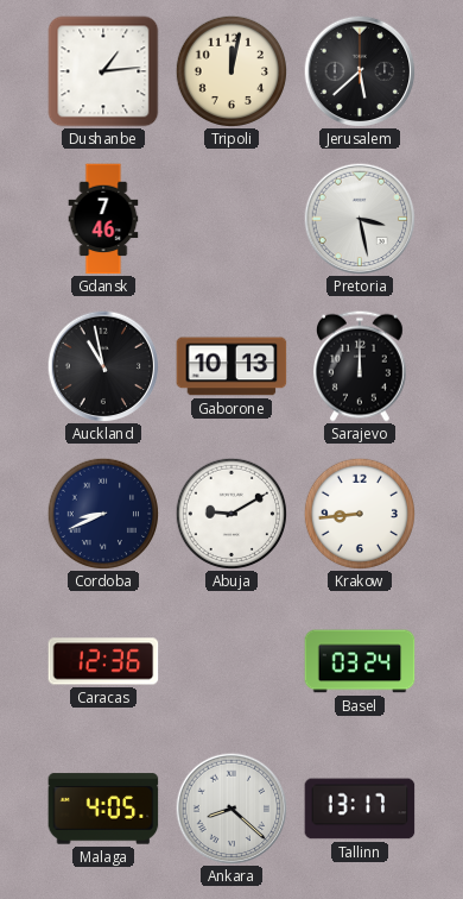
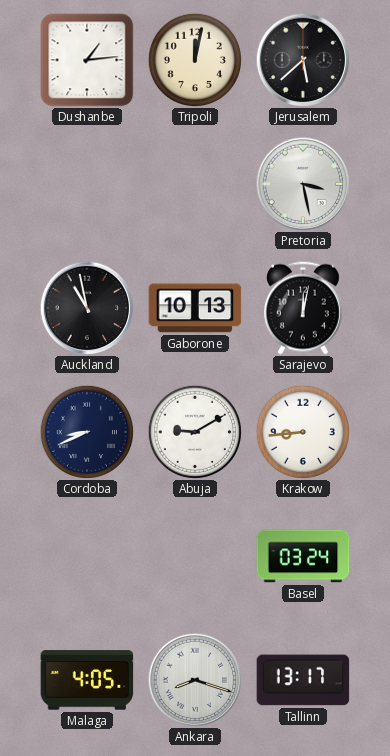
Gdansk: 7:46 -> none
Sarajevo: 12:00 -> 12:02
Caracas: 12:36 -> none
Ankara: 8:22 -> 8:18
